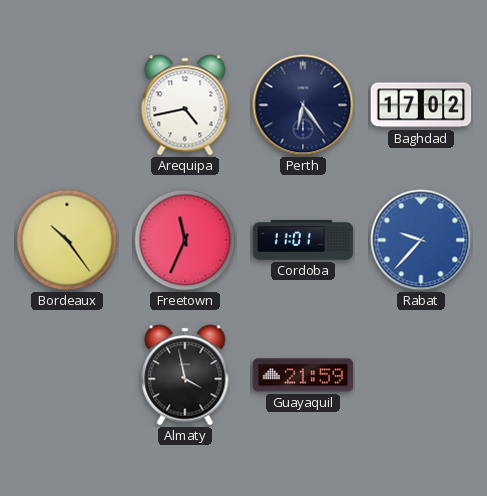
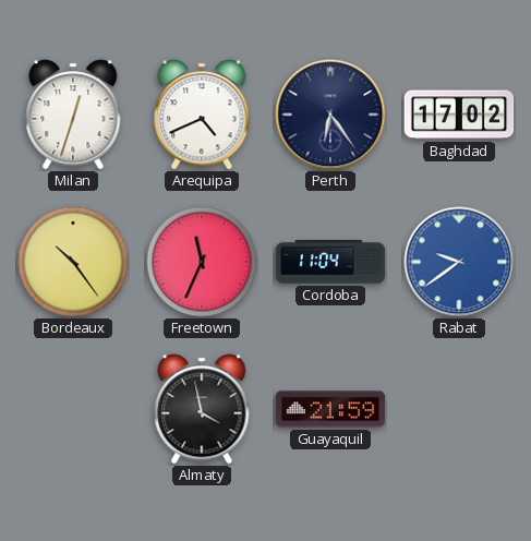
Milan: none -> 12:33
Arequipa: 4:43 -> 4:41
Cordoba: 11:01 -> 11:04
Rabat: 9:37 -> 9:39
